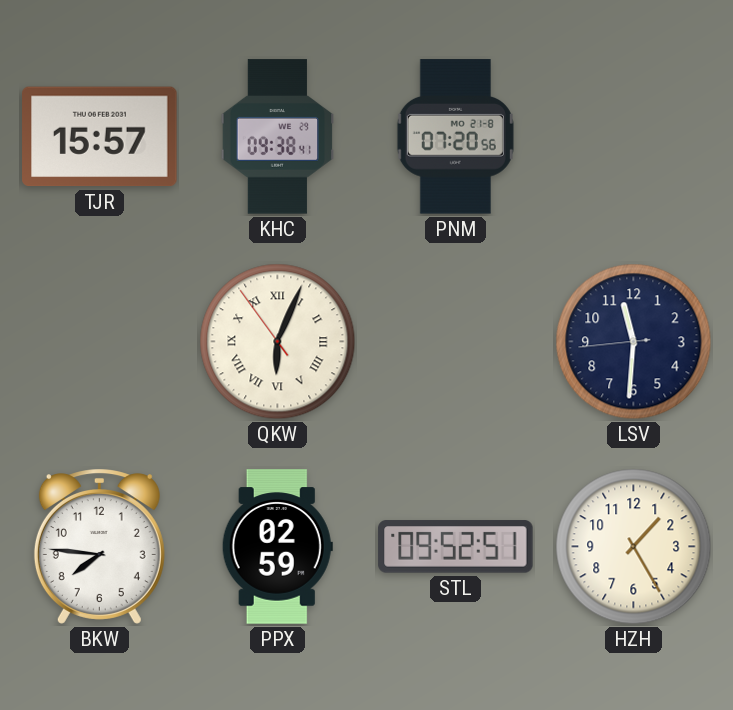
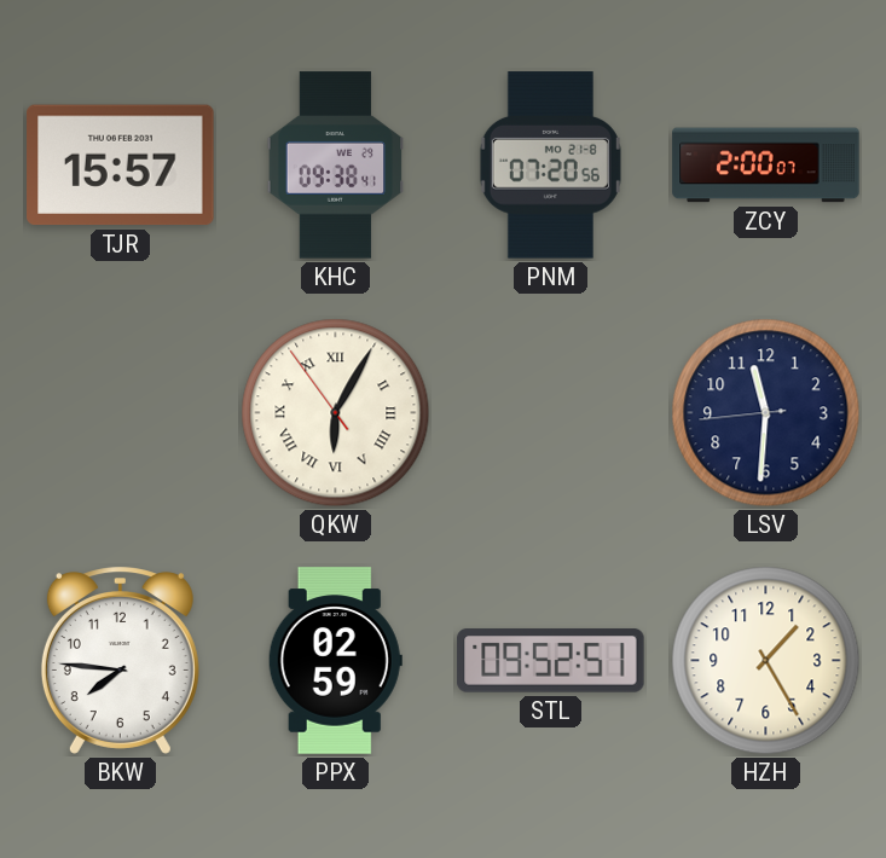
ZCY: none -> 2:00
QKW: 6:03 -> 6:04
